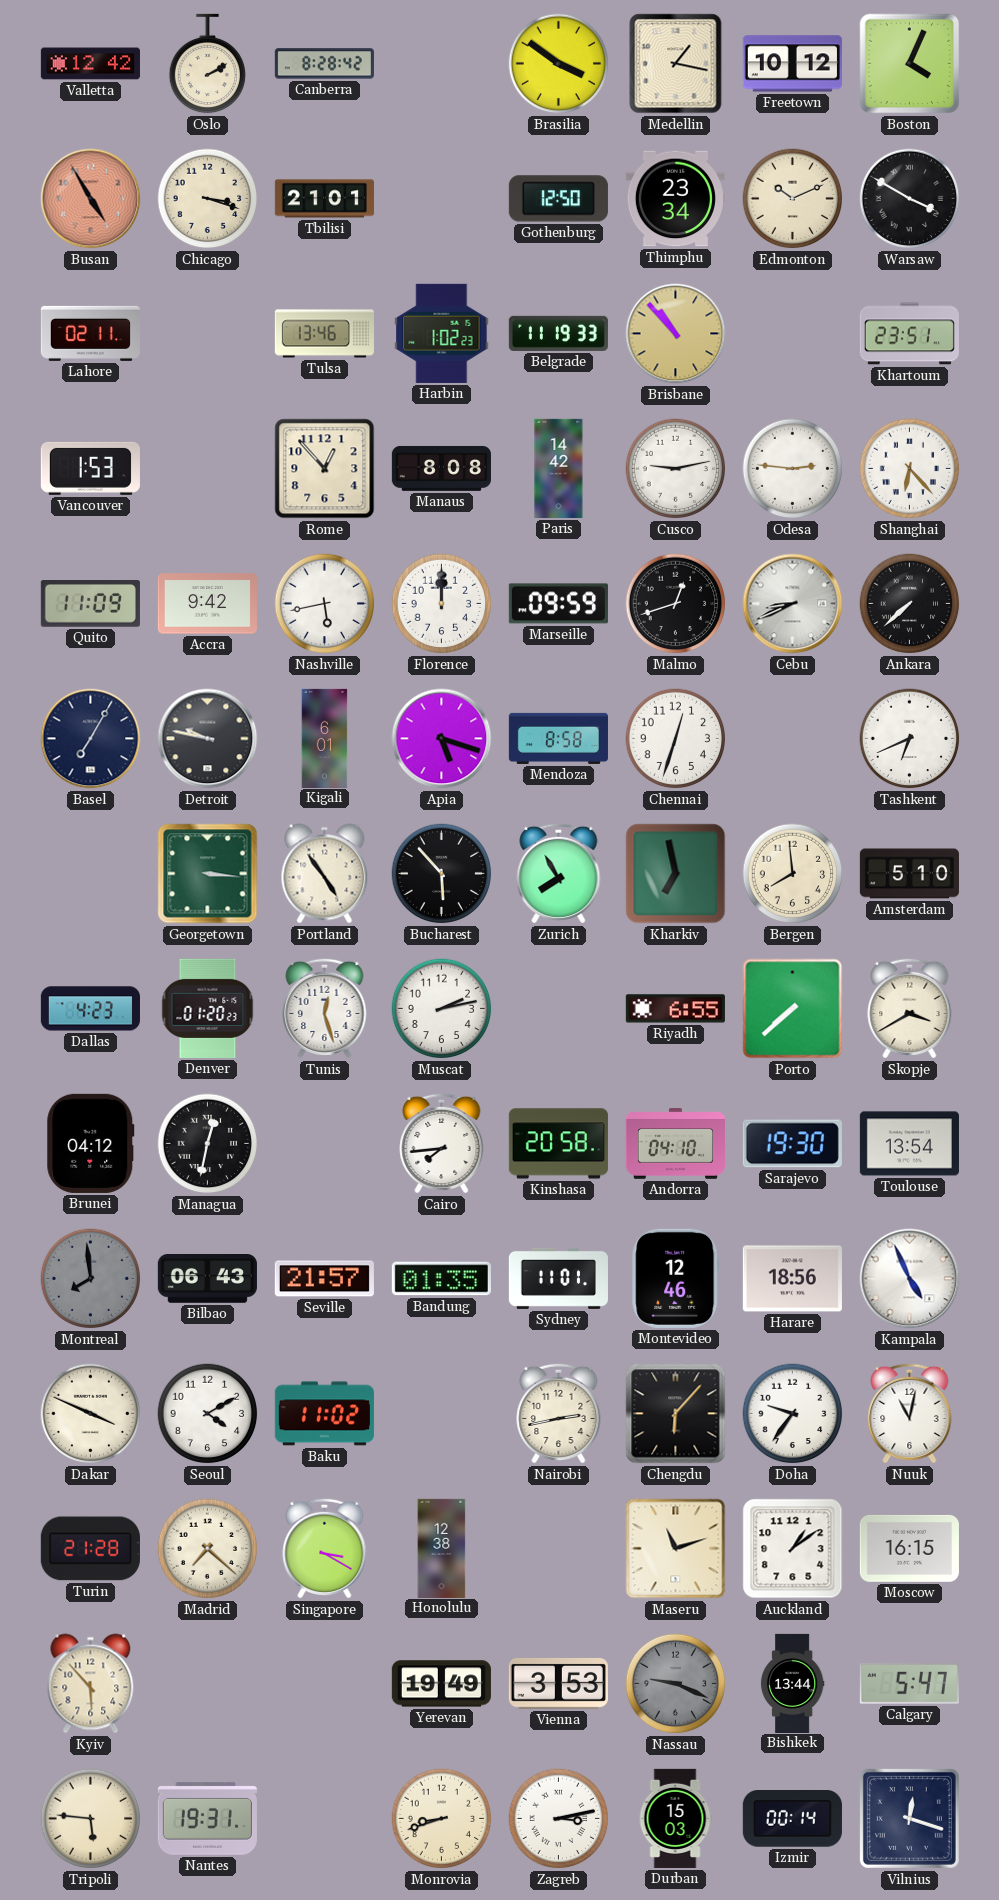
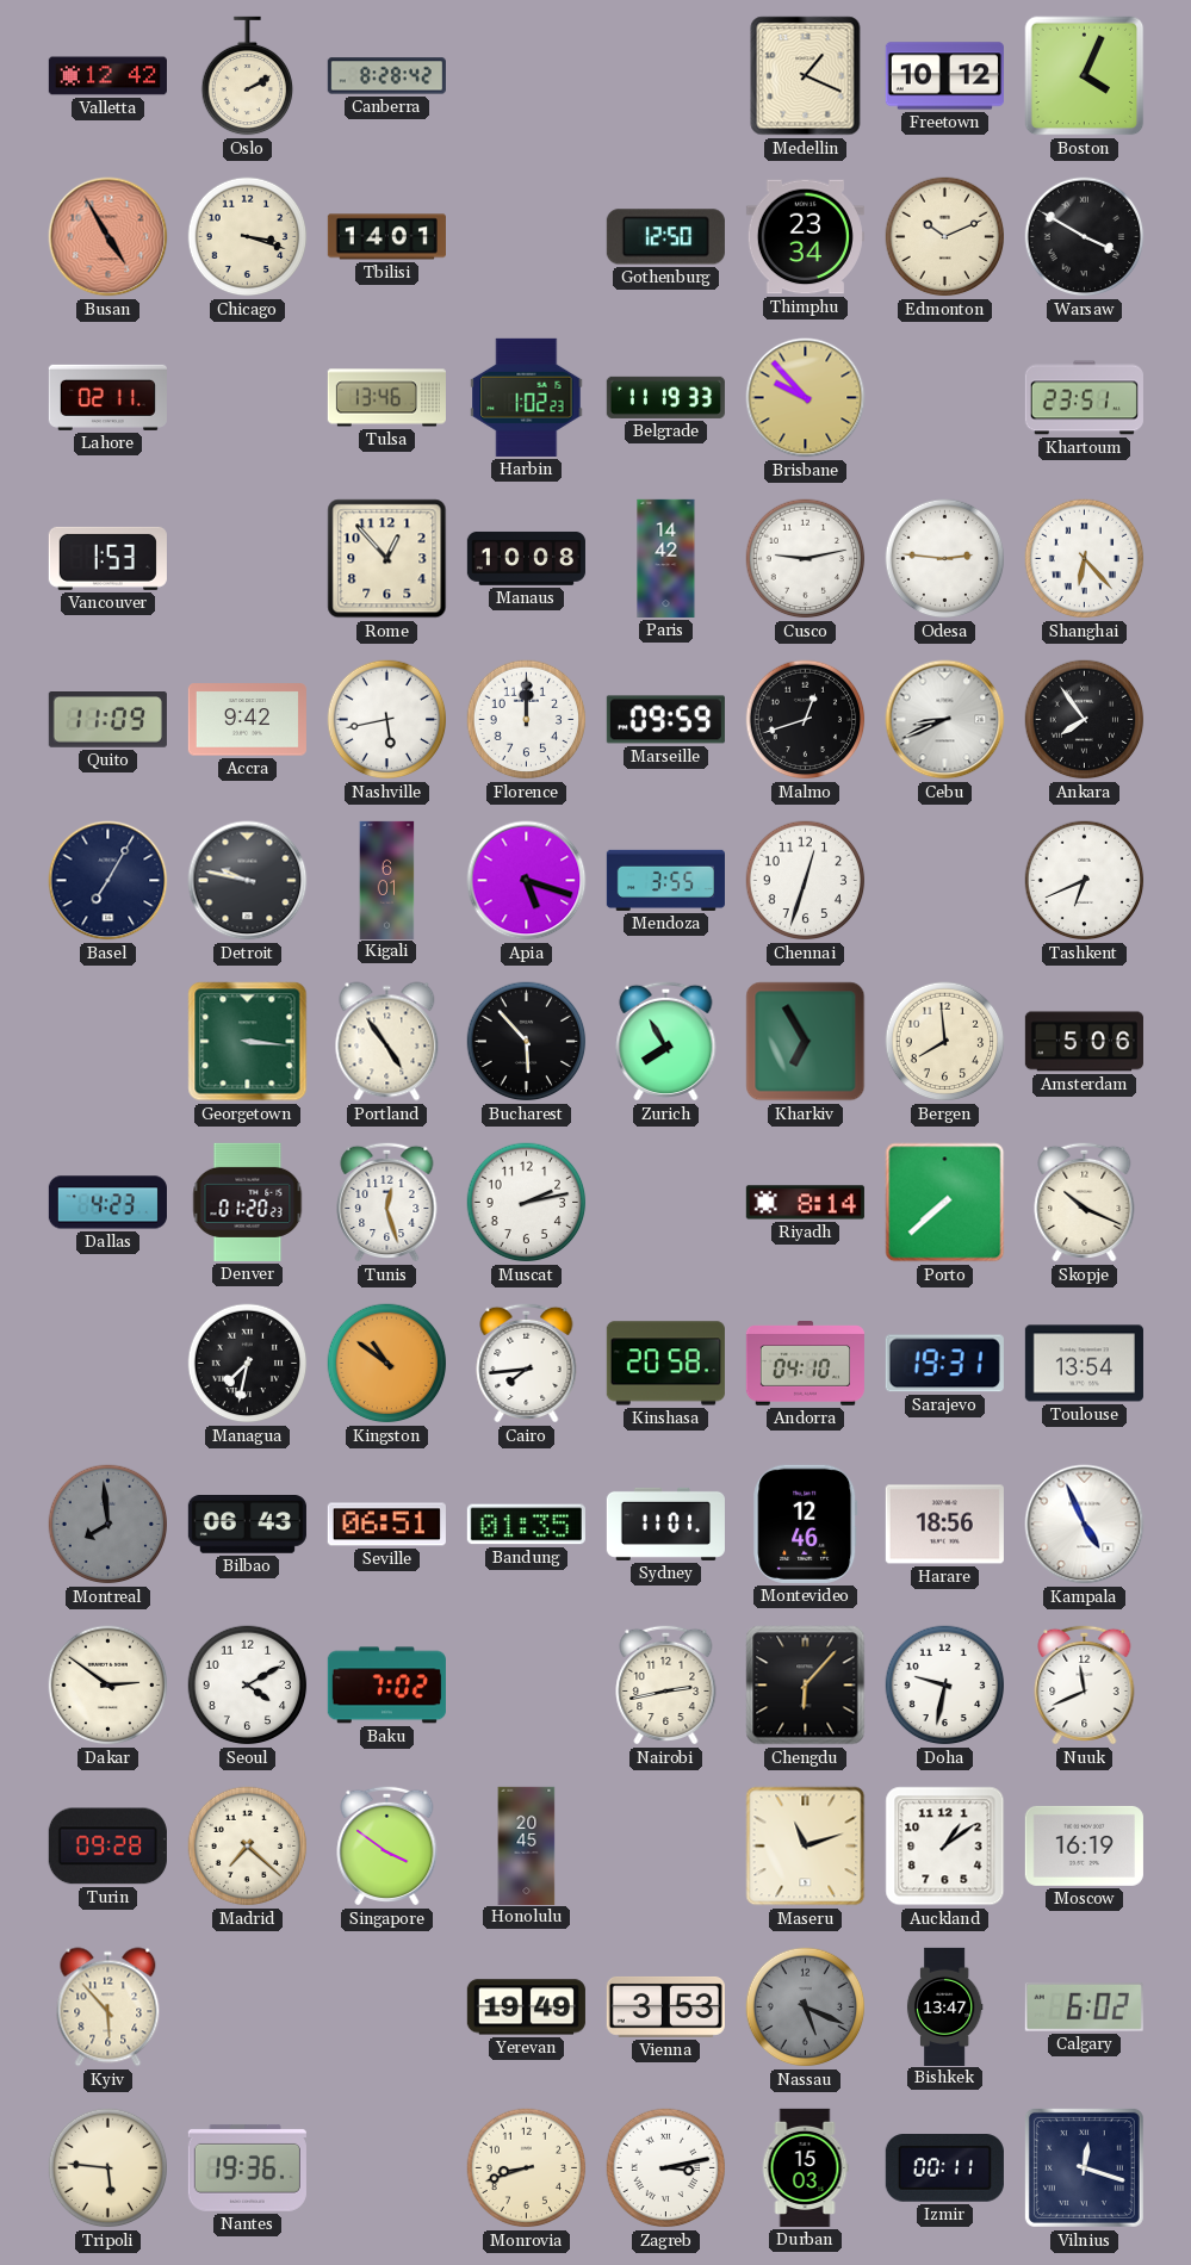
Brasilia: 3:51 -> none
Medellin: 1:17 -> 1:19
Tbilisi: 21:01 -> 14:01
Brisbane: 10:53 -> 9:53
Manaus: 8:08 -> 10:08
Ankara: 7:38 -> 7:54
Mendoza: 8:58 -> 3:55
Kharkiv: 6:58 -> 6:55
Amsterdam: 5:10 -> 5:06
Riyadh: 6:55 -> 8:14
Skopje: 3:40 -> 10:19
Brunei: 04:12 -> none
Managua: 12:32 -> 7:32
Kingston: none -> 10:51
Sarajevo: 19:30 -> 19:31
Seville: 21:57 -> 06:51
Dakar: 3:49 -> 2:51
Baku: 11:02 -> 7:02
Doha: 9:36 -> 9:32
Nuuk: 11:02 -> 11:41
Turin: 21:28 -> 09:28
Singapore: 3:20 -> 3:51
Honolulu: 12:38 -> 20:45
Moscow: 16:15 -> 16:19
Nassau: 9:19 -> 5:19
Bishkek: 13:44 -> 13:47
Calgary: 5:47 -> 6:02
Nantes: 19:31 -> 19:36
Izmir: 00:14 -> 00:11
